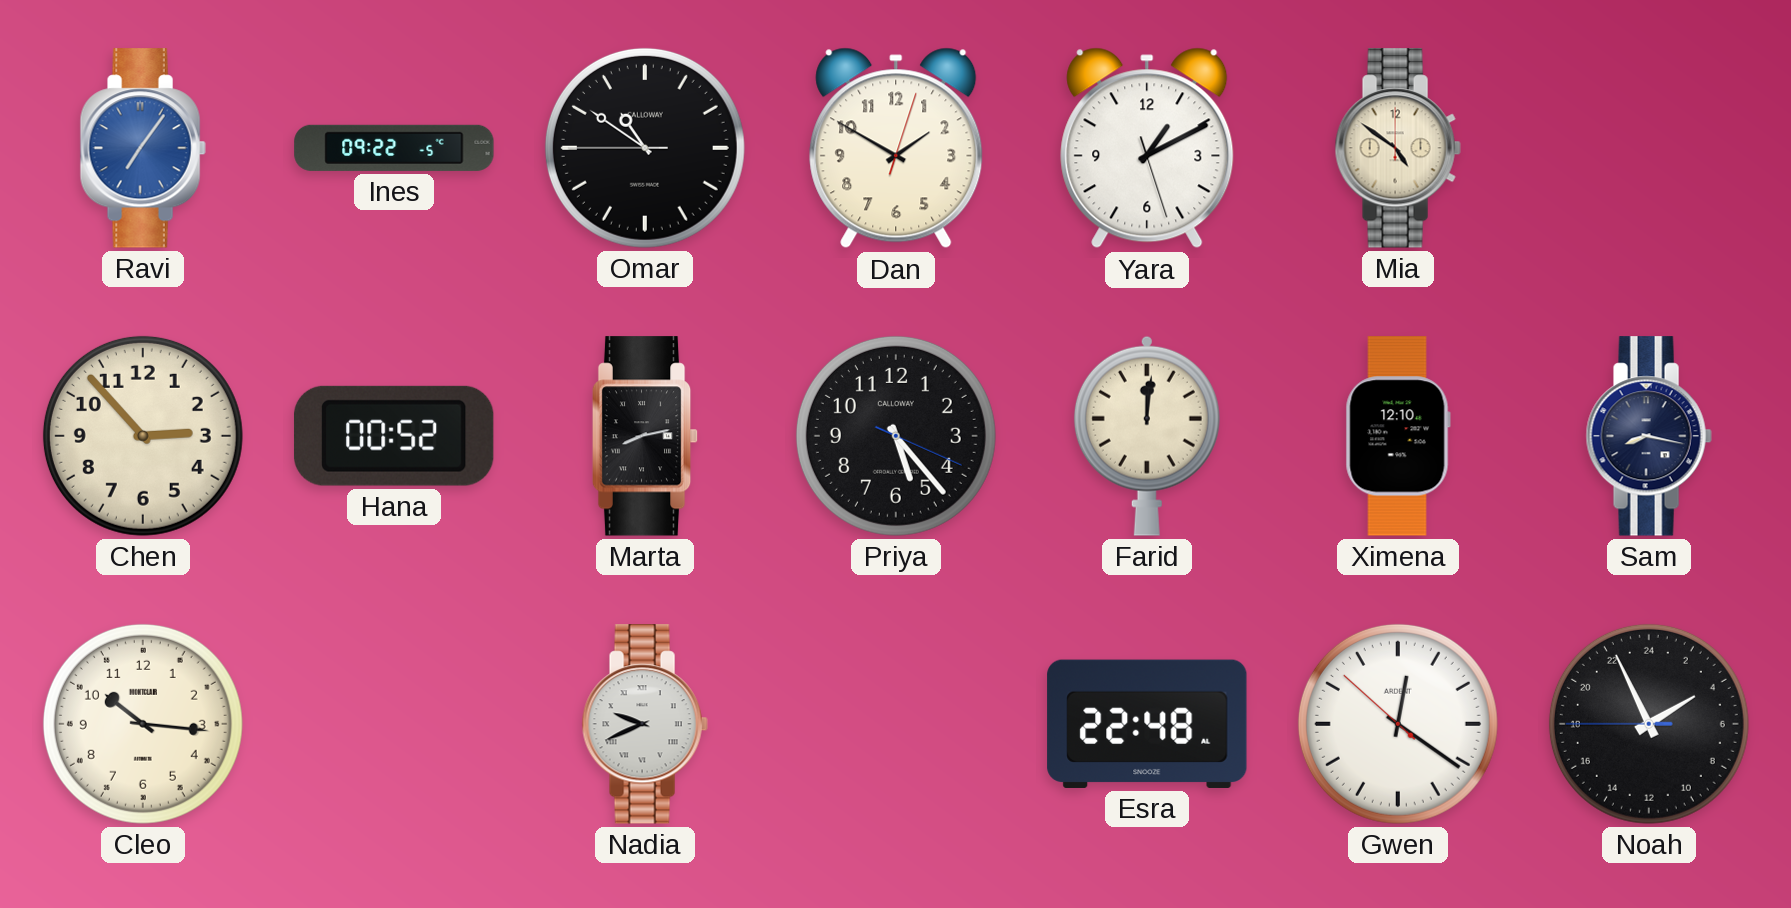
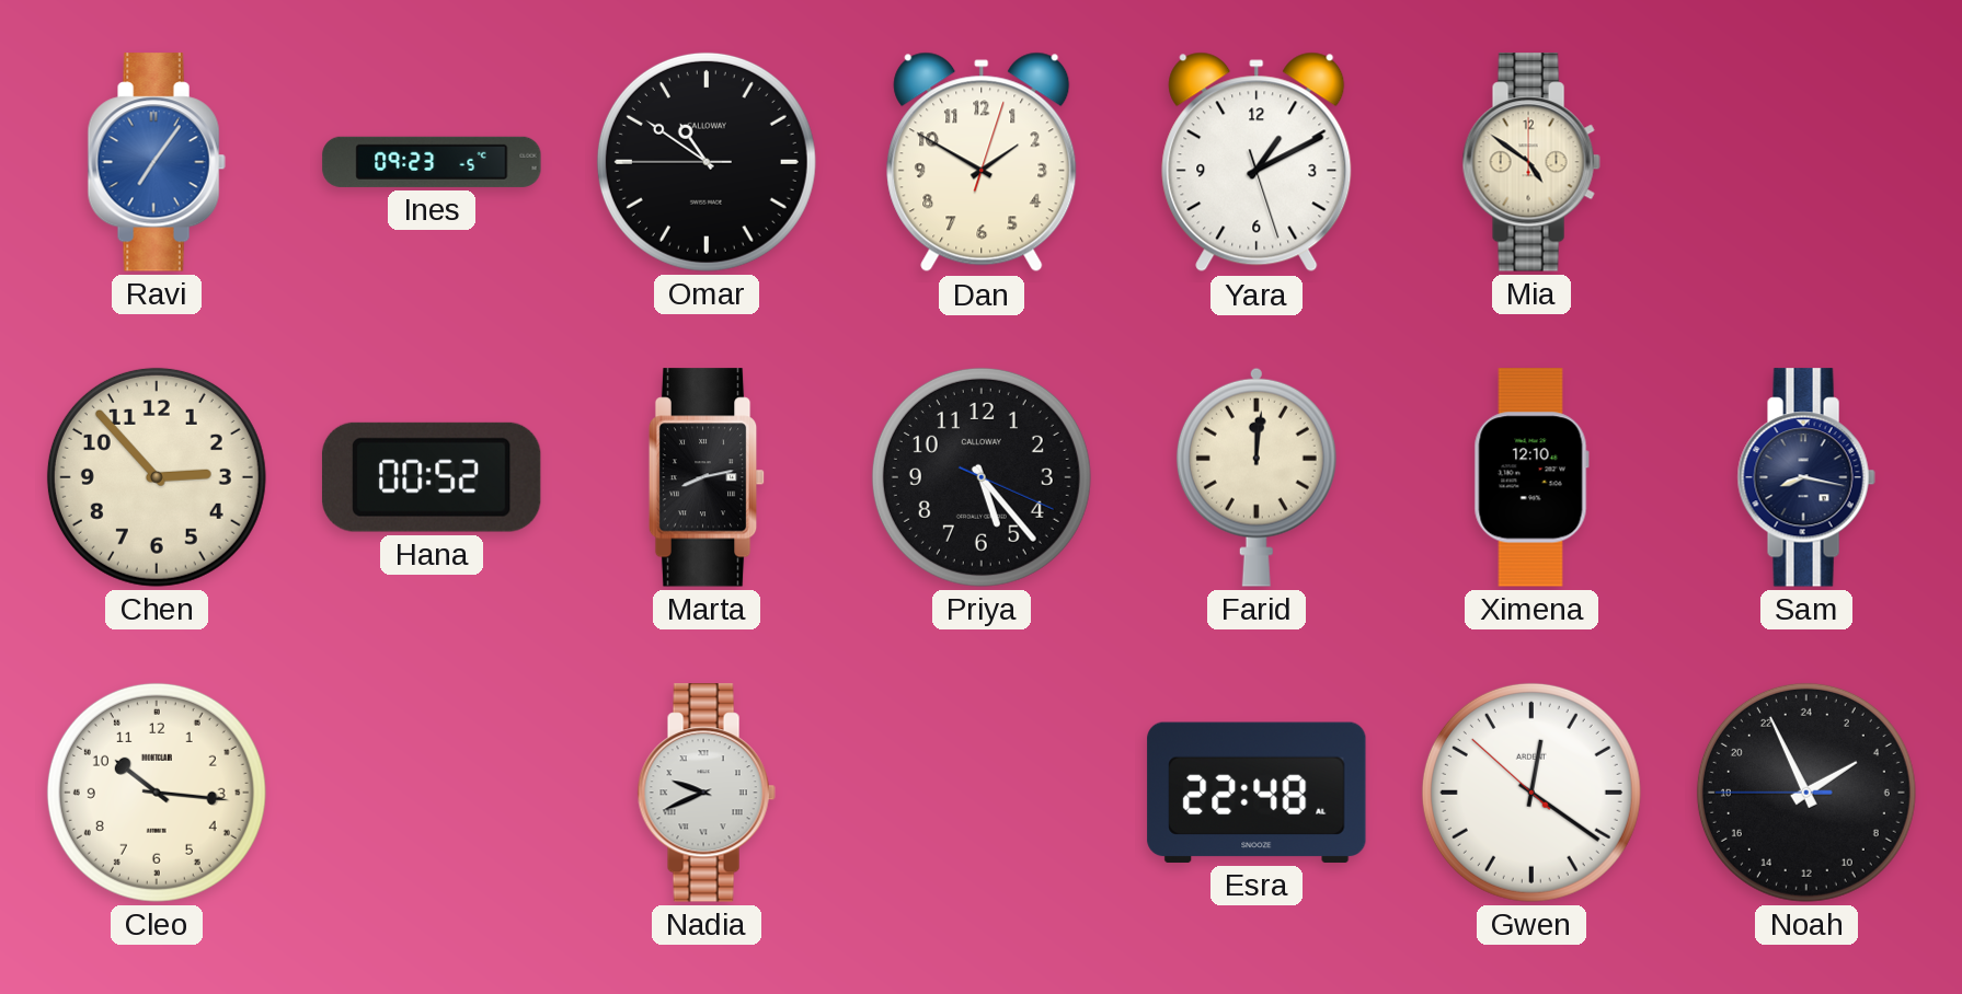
Ines: 09:22 -> 09:23
